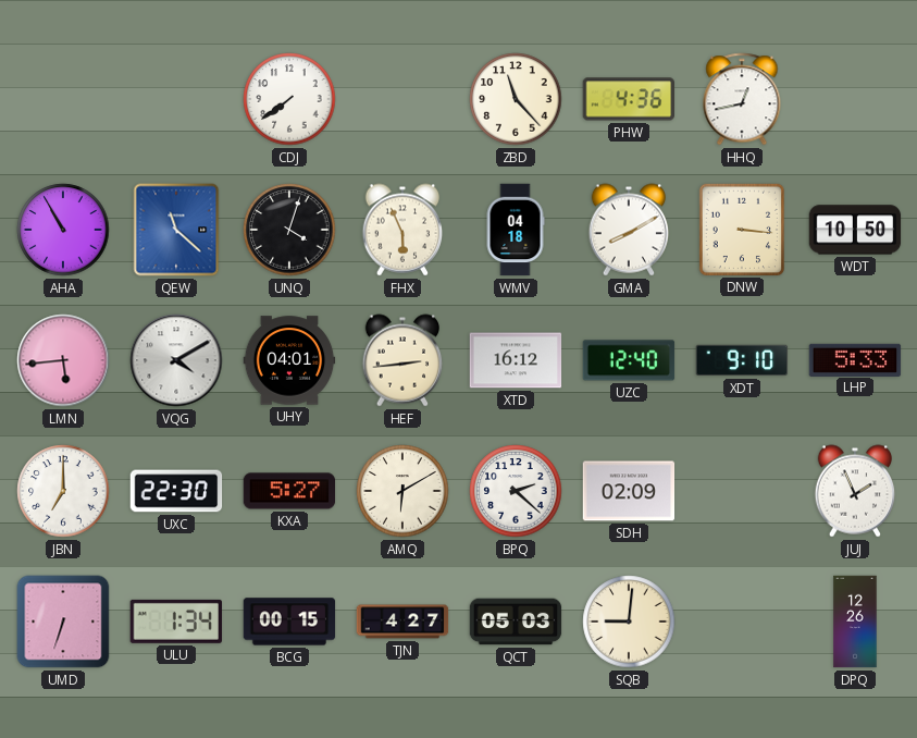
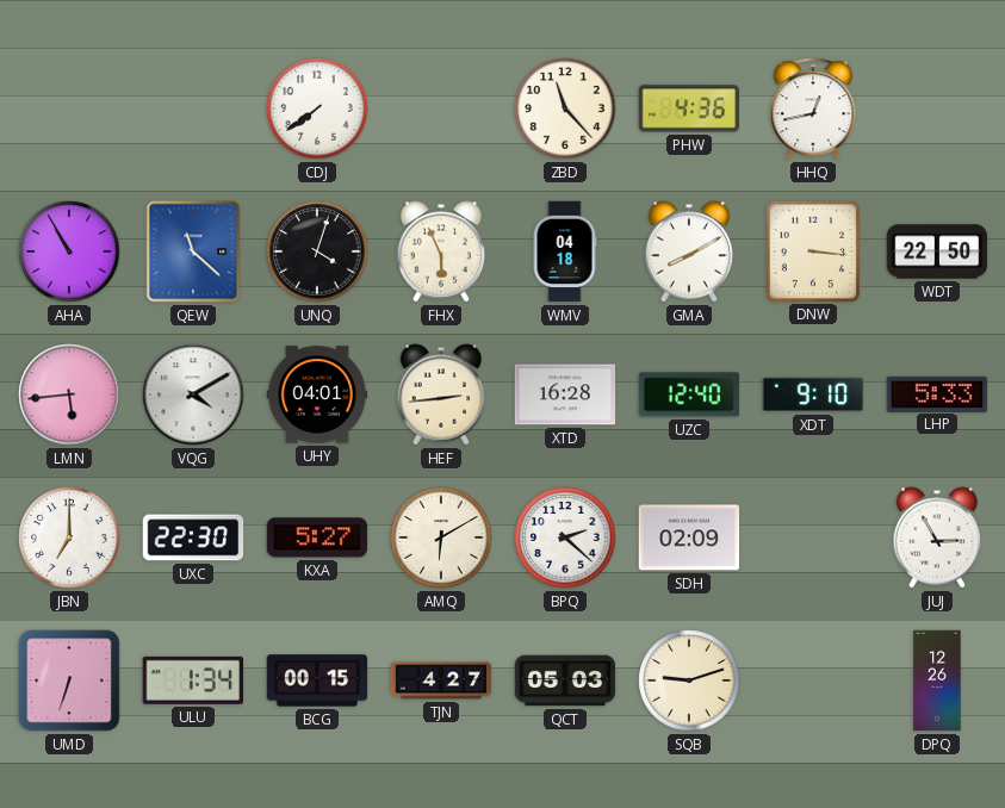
WDT: 10:50 -> 22:50
XTD: 16:12 -> 16:28
JUJ: 1:56 -> 2:55
SQB: 9:01 -> 9:12
